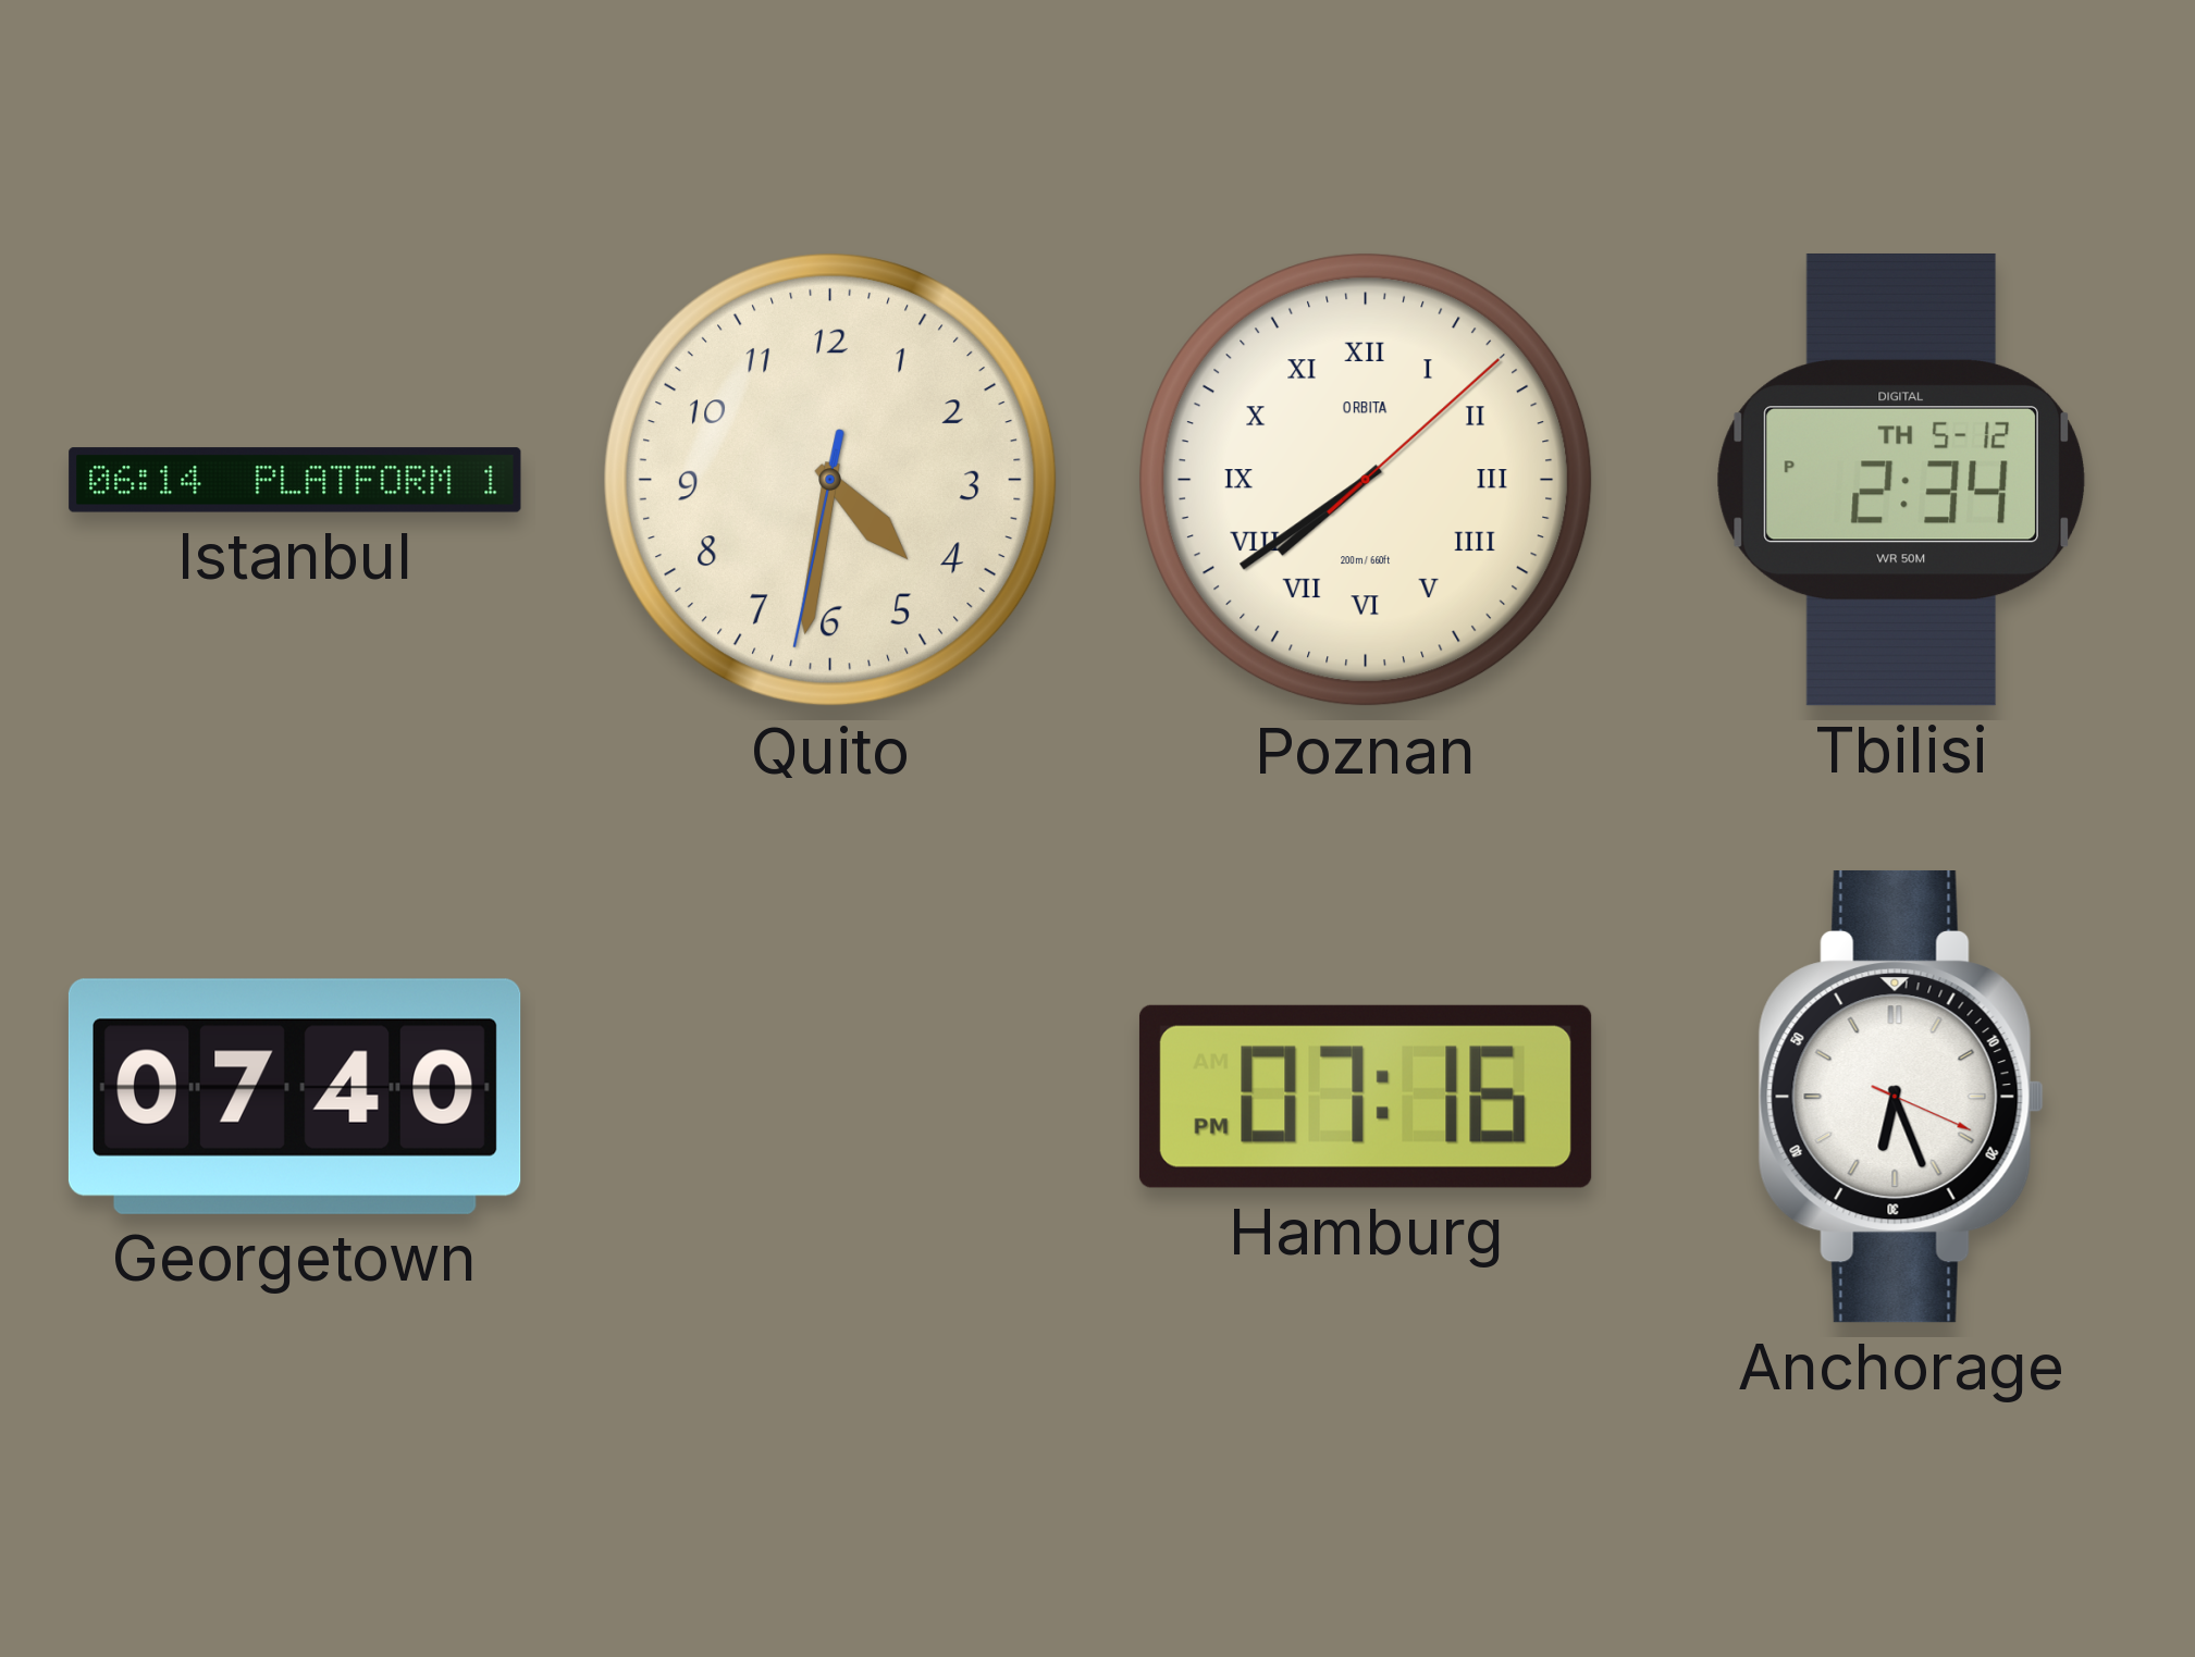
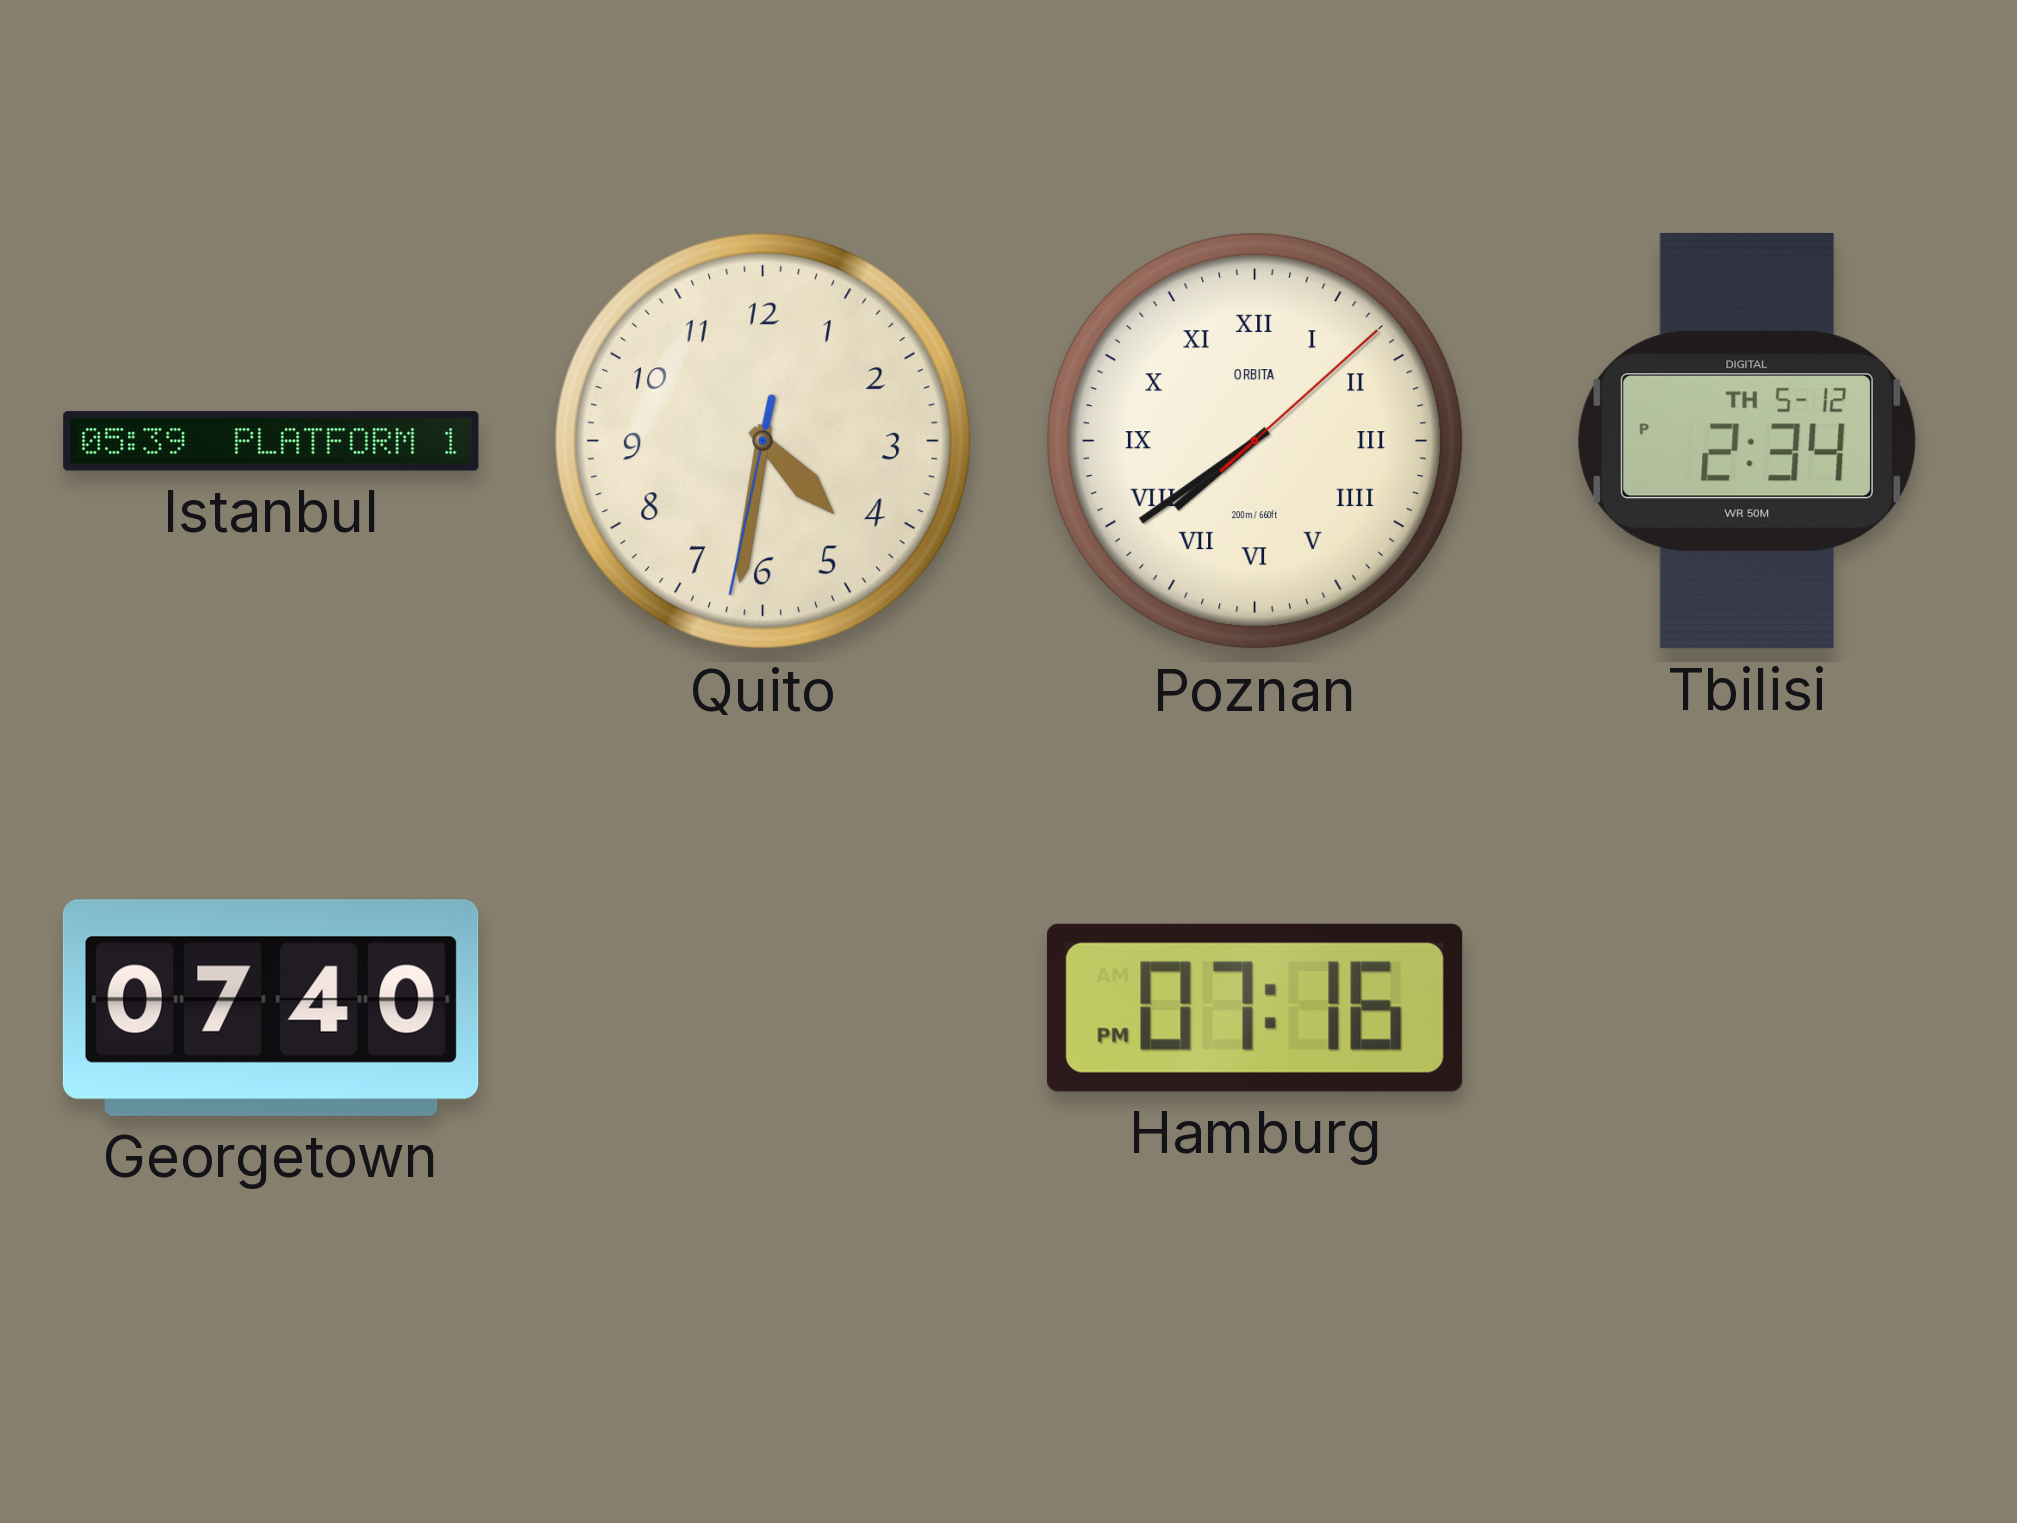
Istanbul: 06:14 -> 05:39
Anchorage: 6:26 -> none
